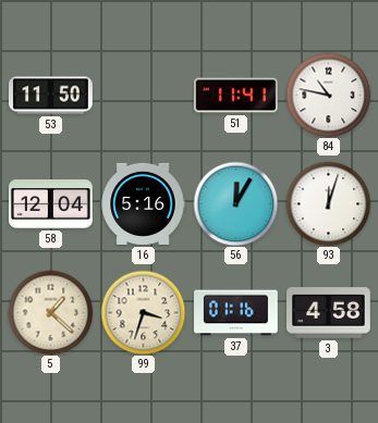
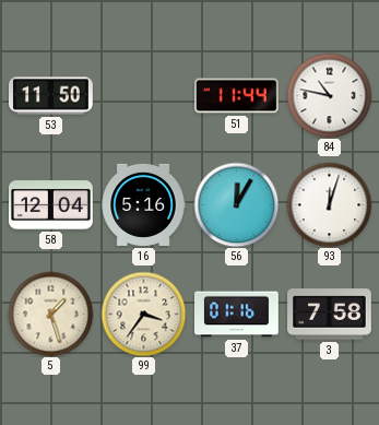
51: 11:41 -> 11:44
5: 1:22 -> 1:27
99: 3:33 -> 3:36
3: 4:58 -> 7:58
